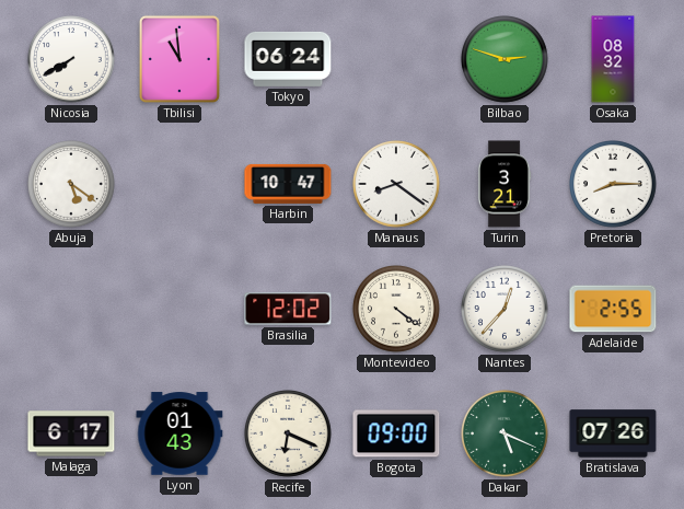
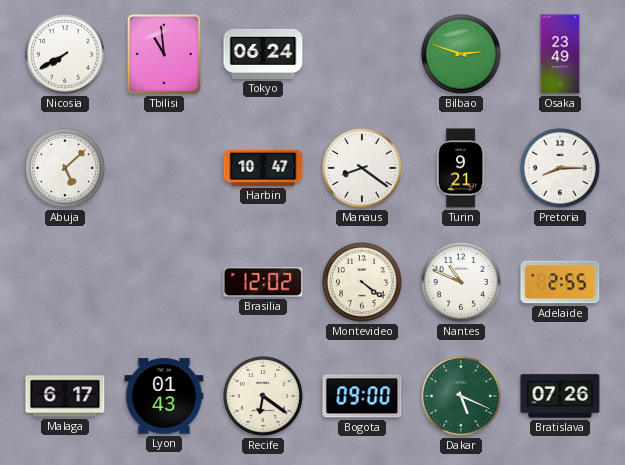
Osaka: 08:32 -> 23:49
Abuja: 5:21 -> 5:08
Turin: 3:21 -> 9:21
Nantes: 12:37 -> 10:49
Recife: 6:19 -> 6:21
